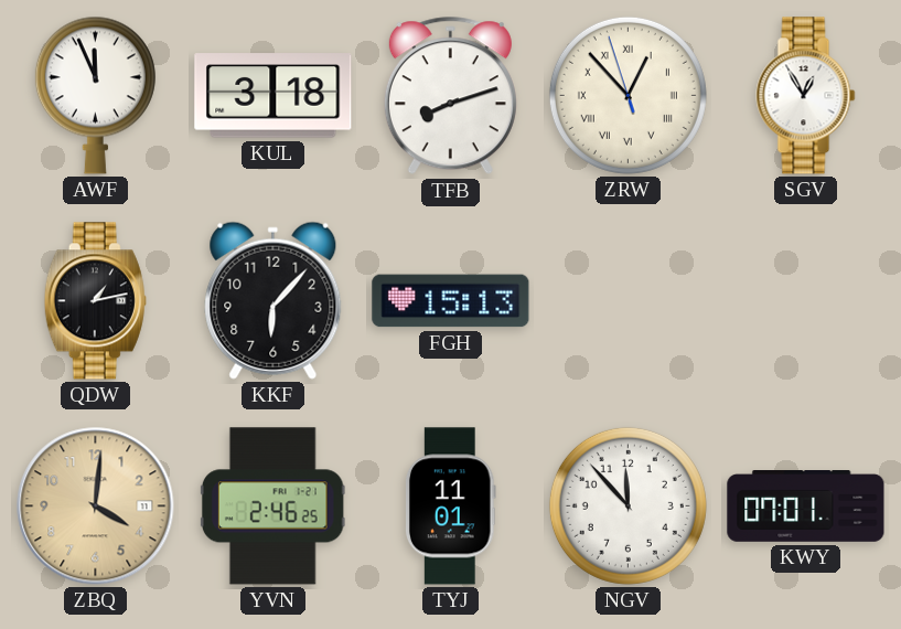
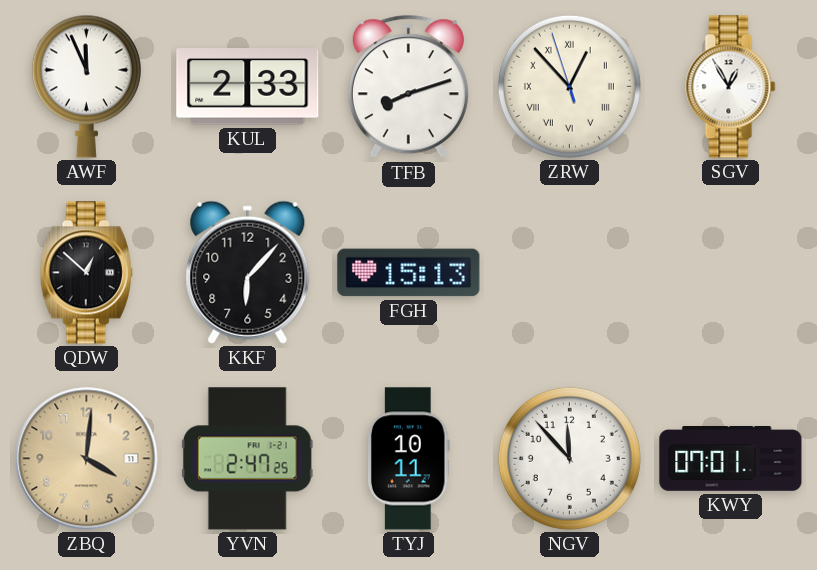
KUL: 3:18 -> 2:33
QDW: 1:13 -> 12:52
YVN: 2:46 -> 2:47
TYJ: 11:01 -> 10:11
